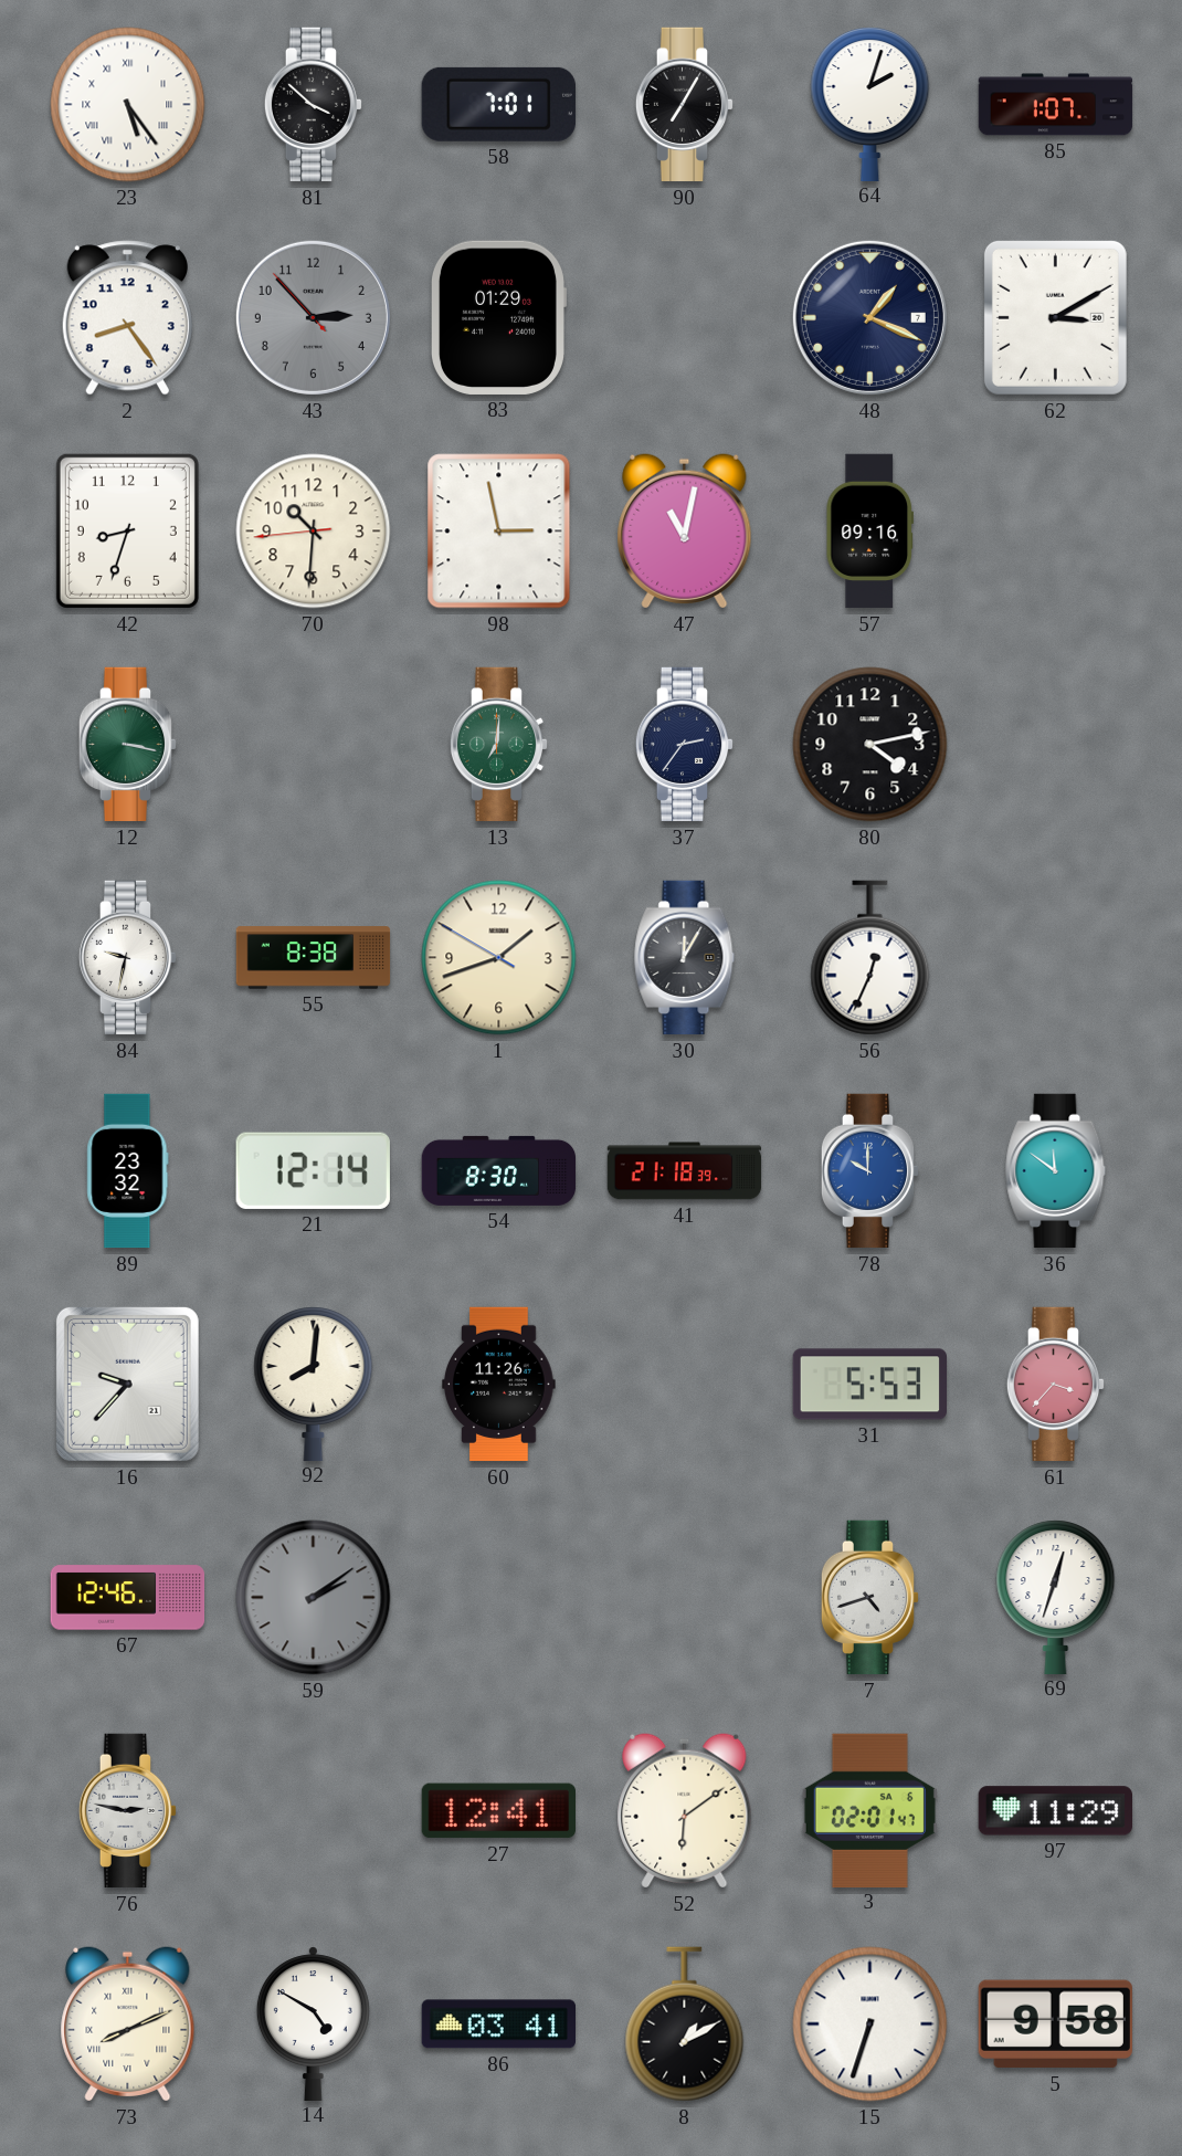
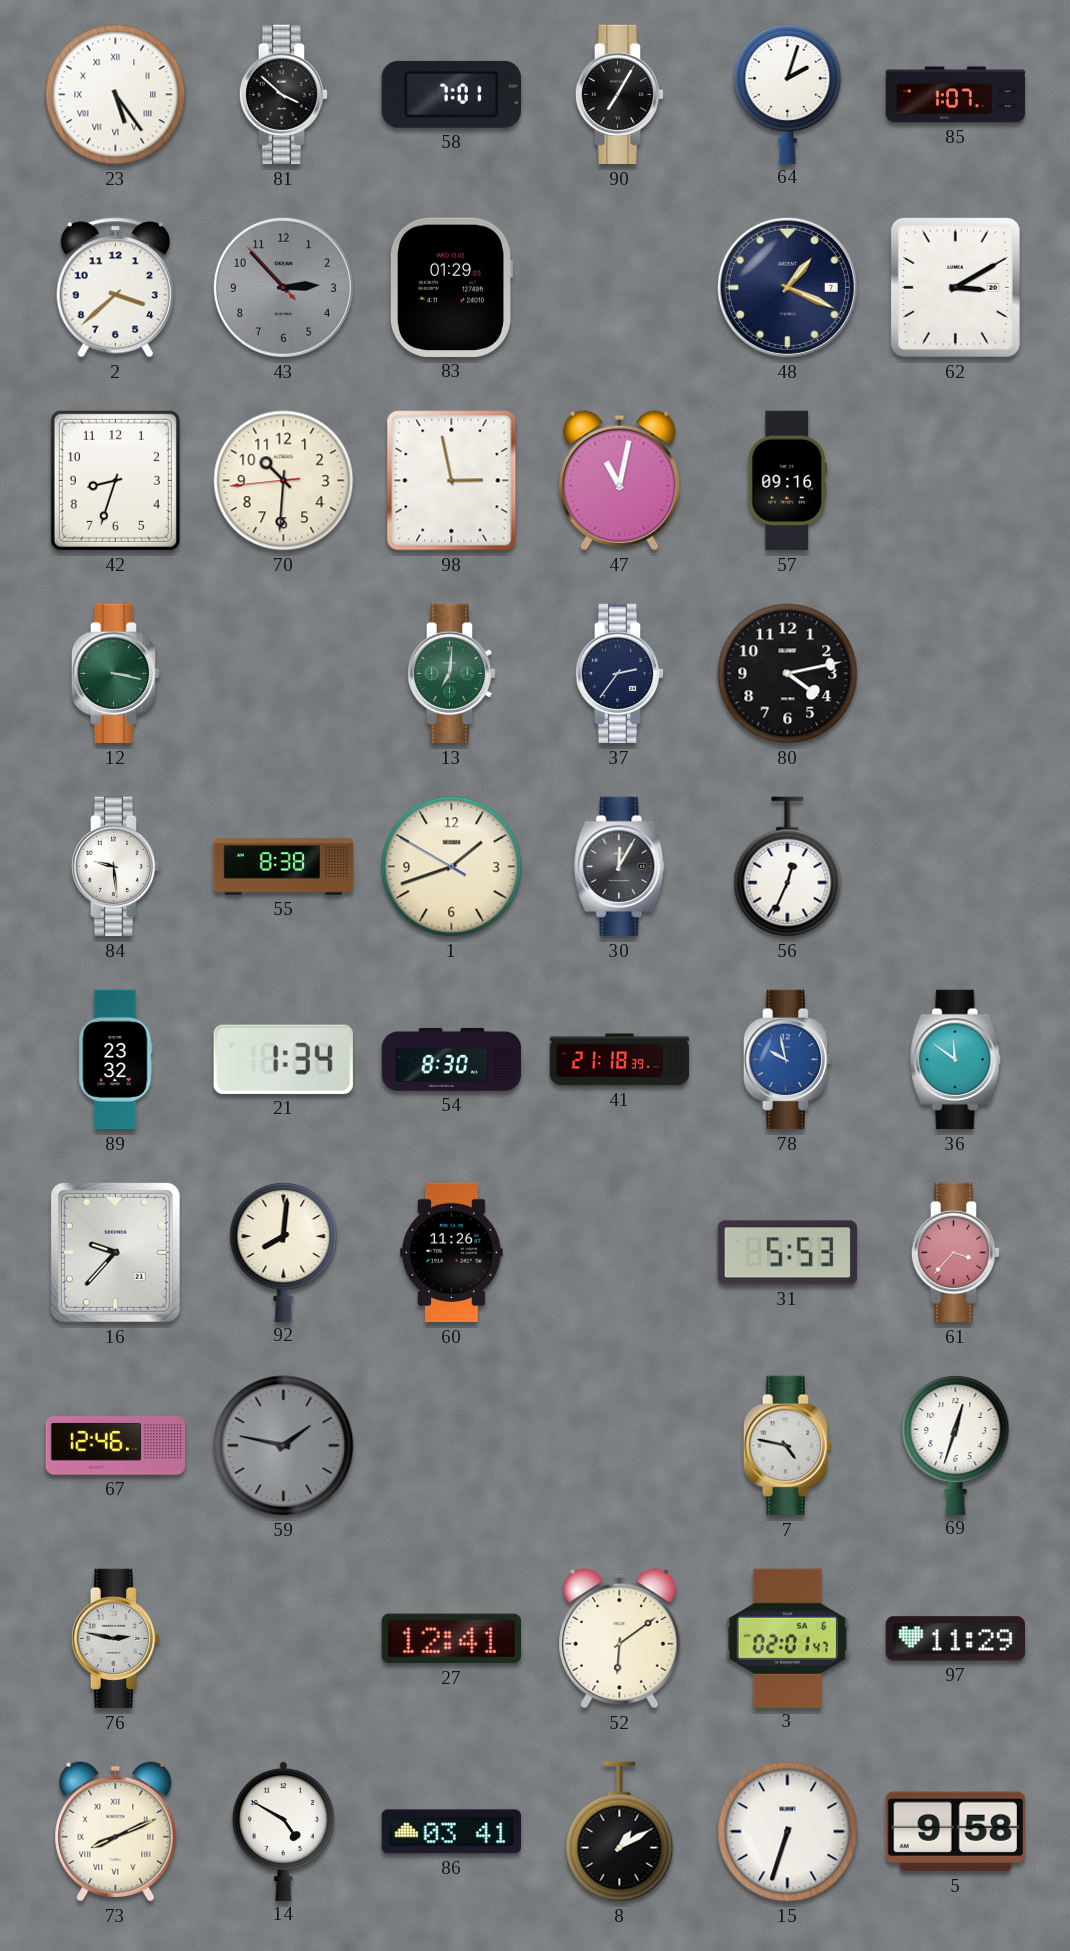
2: 8:24 -> 3:38
84: 9:32 -> 9:29
21: 12:14 -> 1:34
78: 10:00 -> 9:58
59: 2:09 -> 1:47
7: 4:42 -> 4:47
